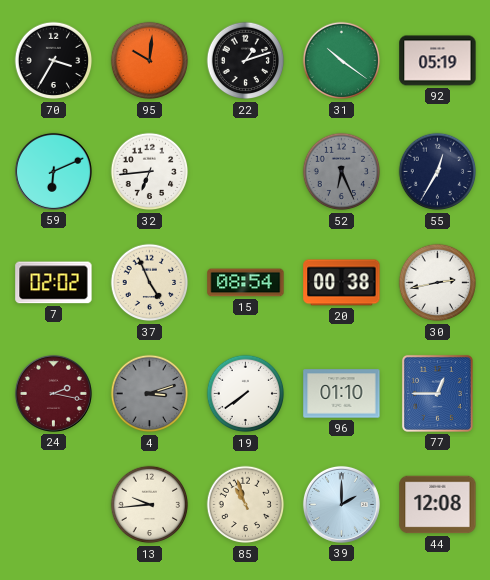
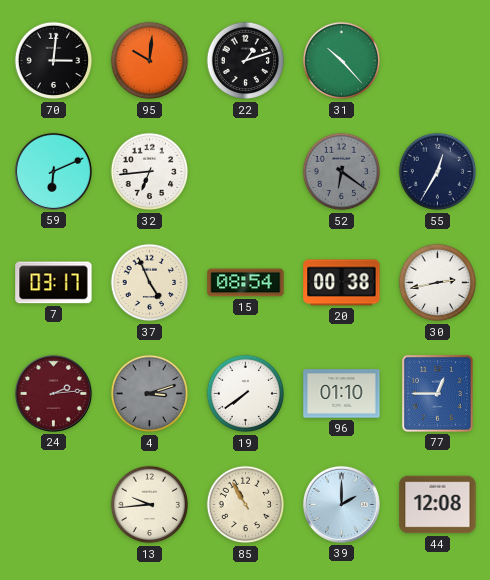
70: 3:35 -> 3:01
31: 10:21 -> 10:23
92: 05:19 -> none
52: 6:26 -> 6:21
7: 02:02 -> 03:17
24: 2:17 -> 2:14
85: 10:57 -> 10:55
